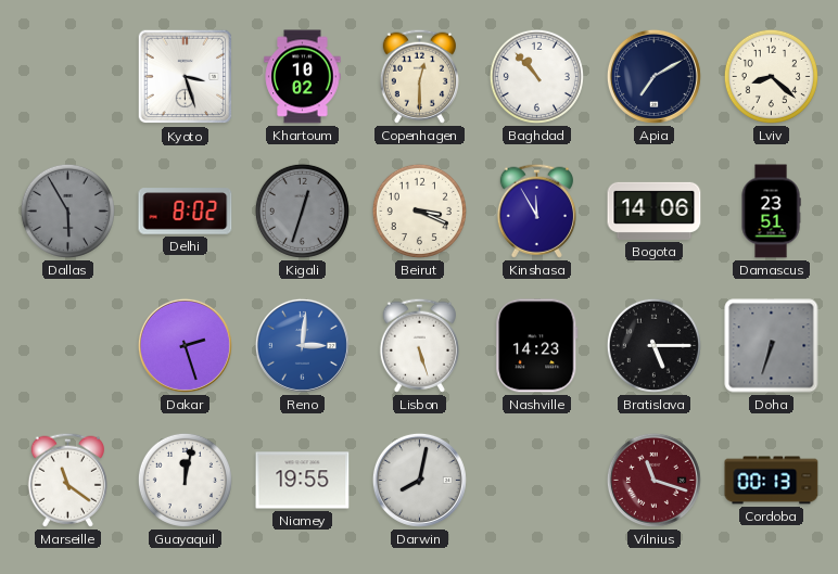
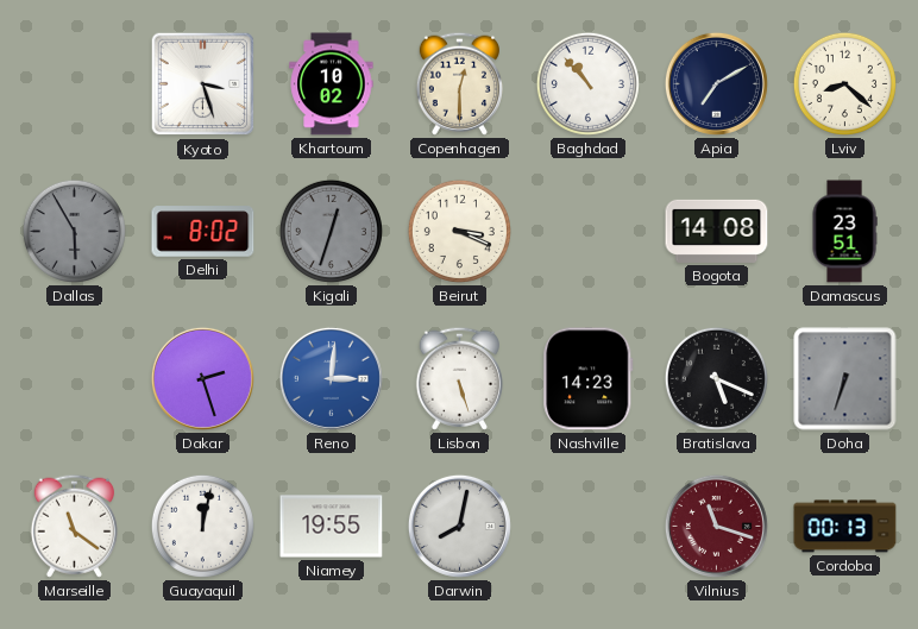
Kinshasa: 11:55 -> none
Bogota: 14:06 -> 14:08
Bratislava: 5:15 -> 5:19
